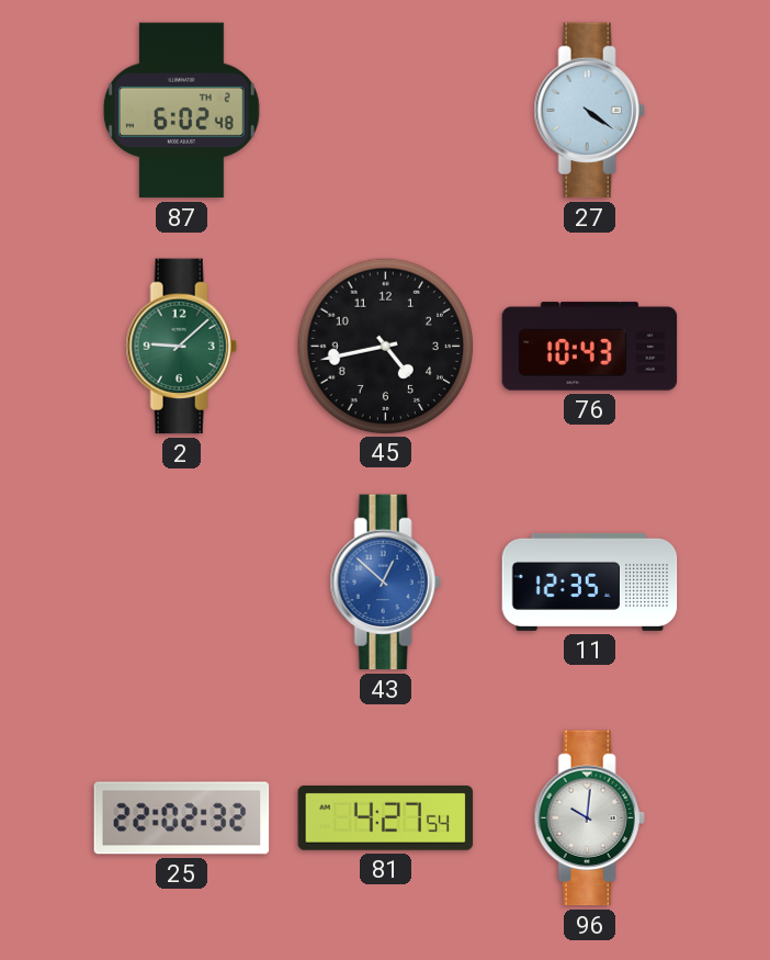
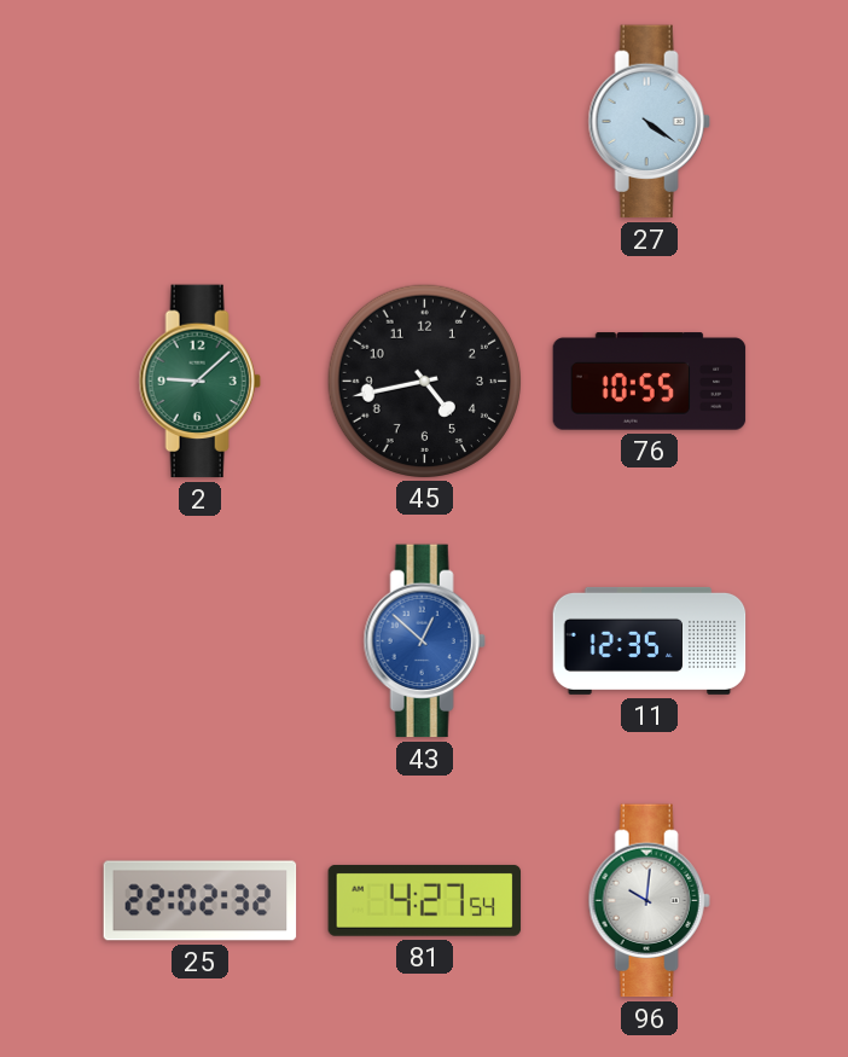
87: 6:02 -> none
76: 10:43 -> 10:55
